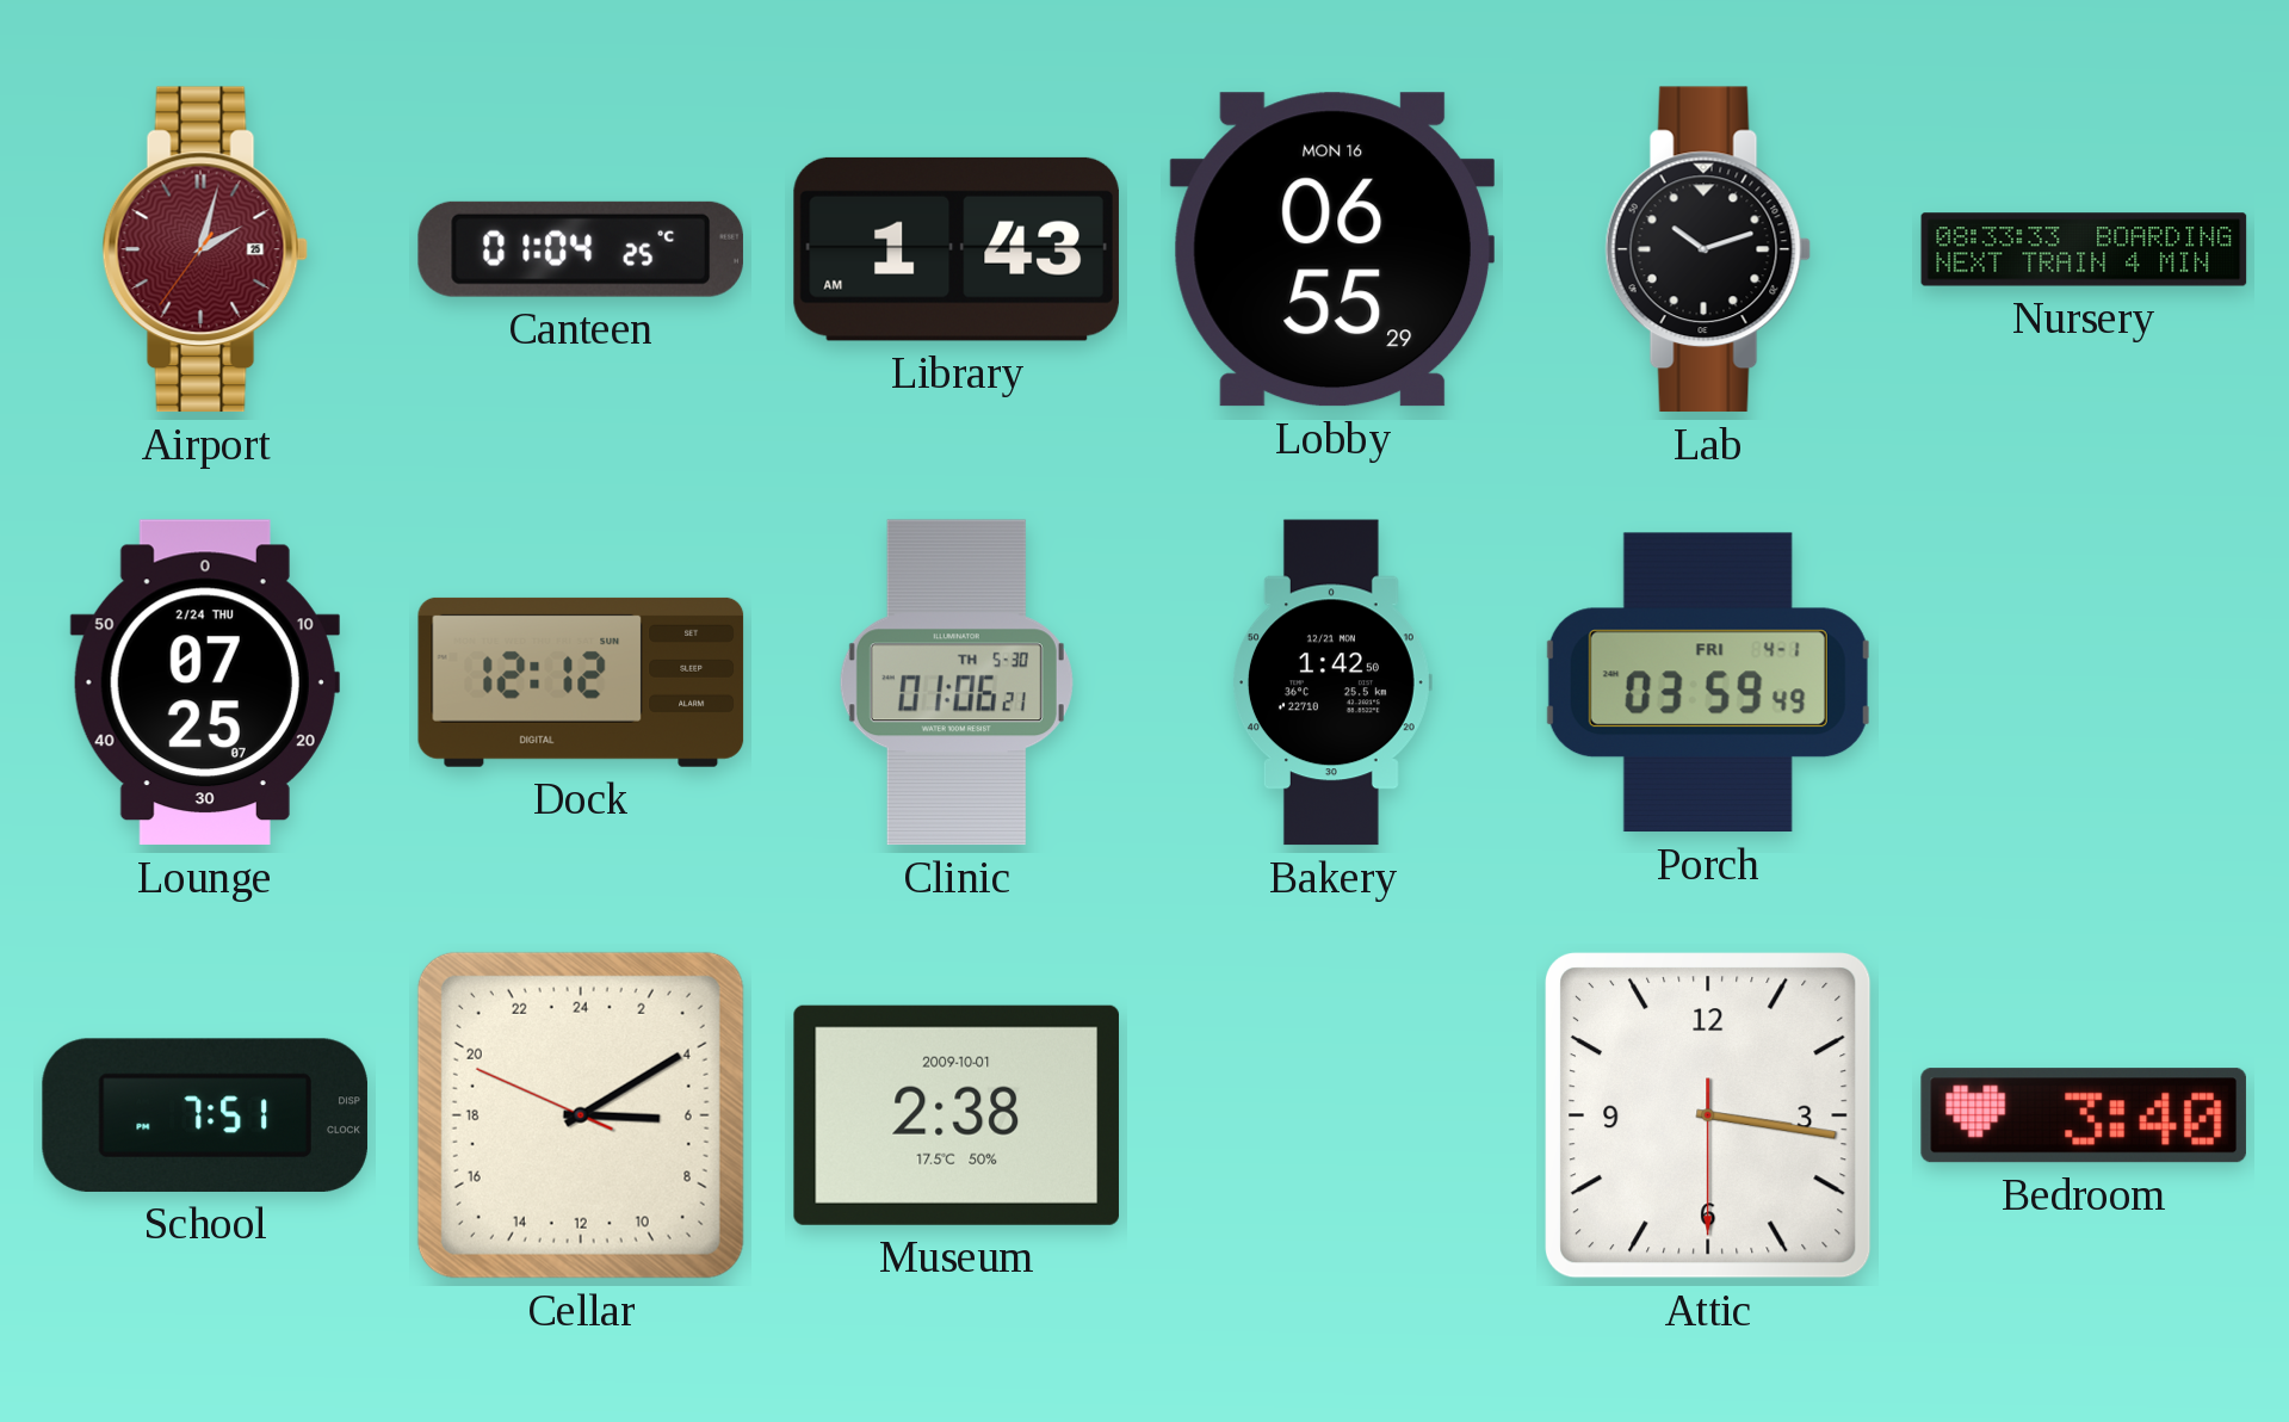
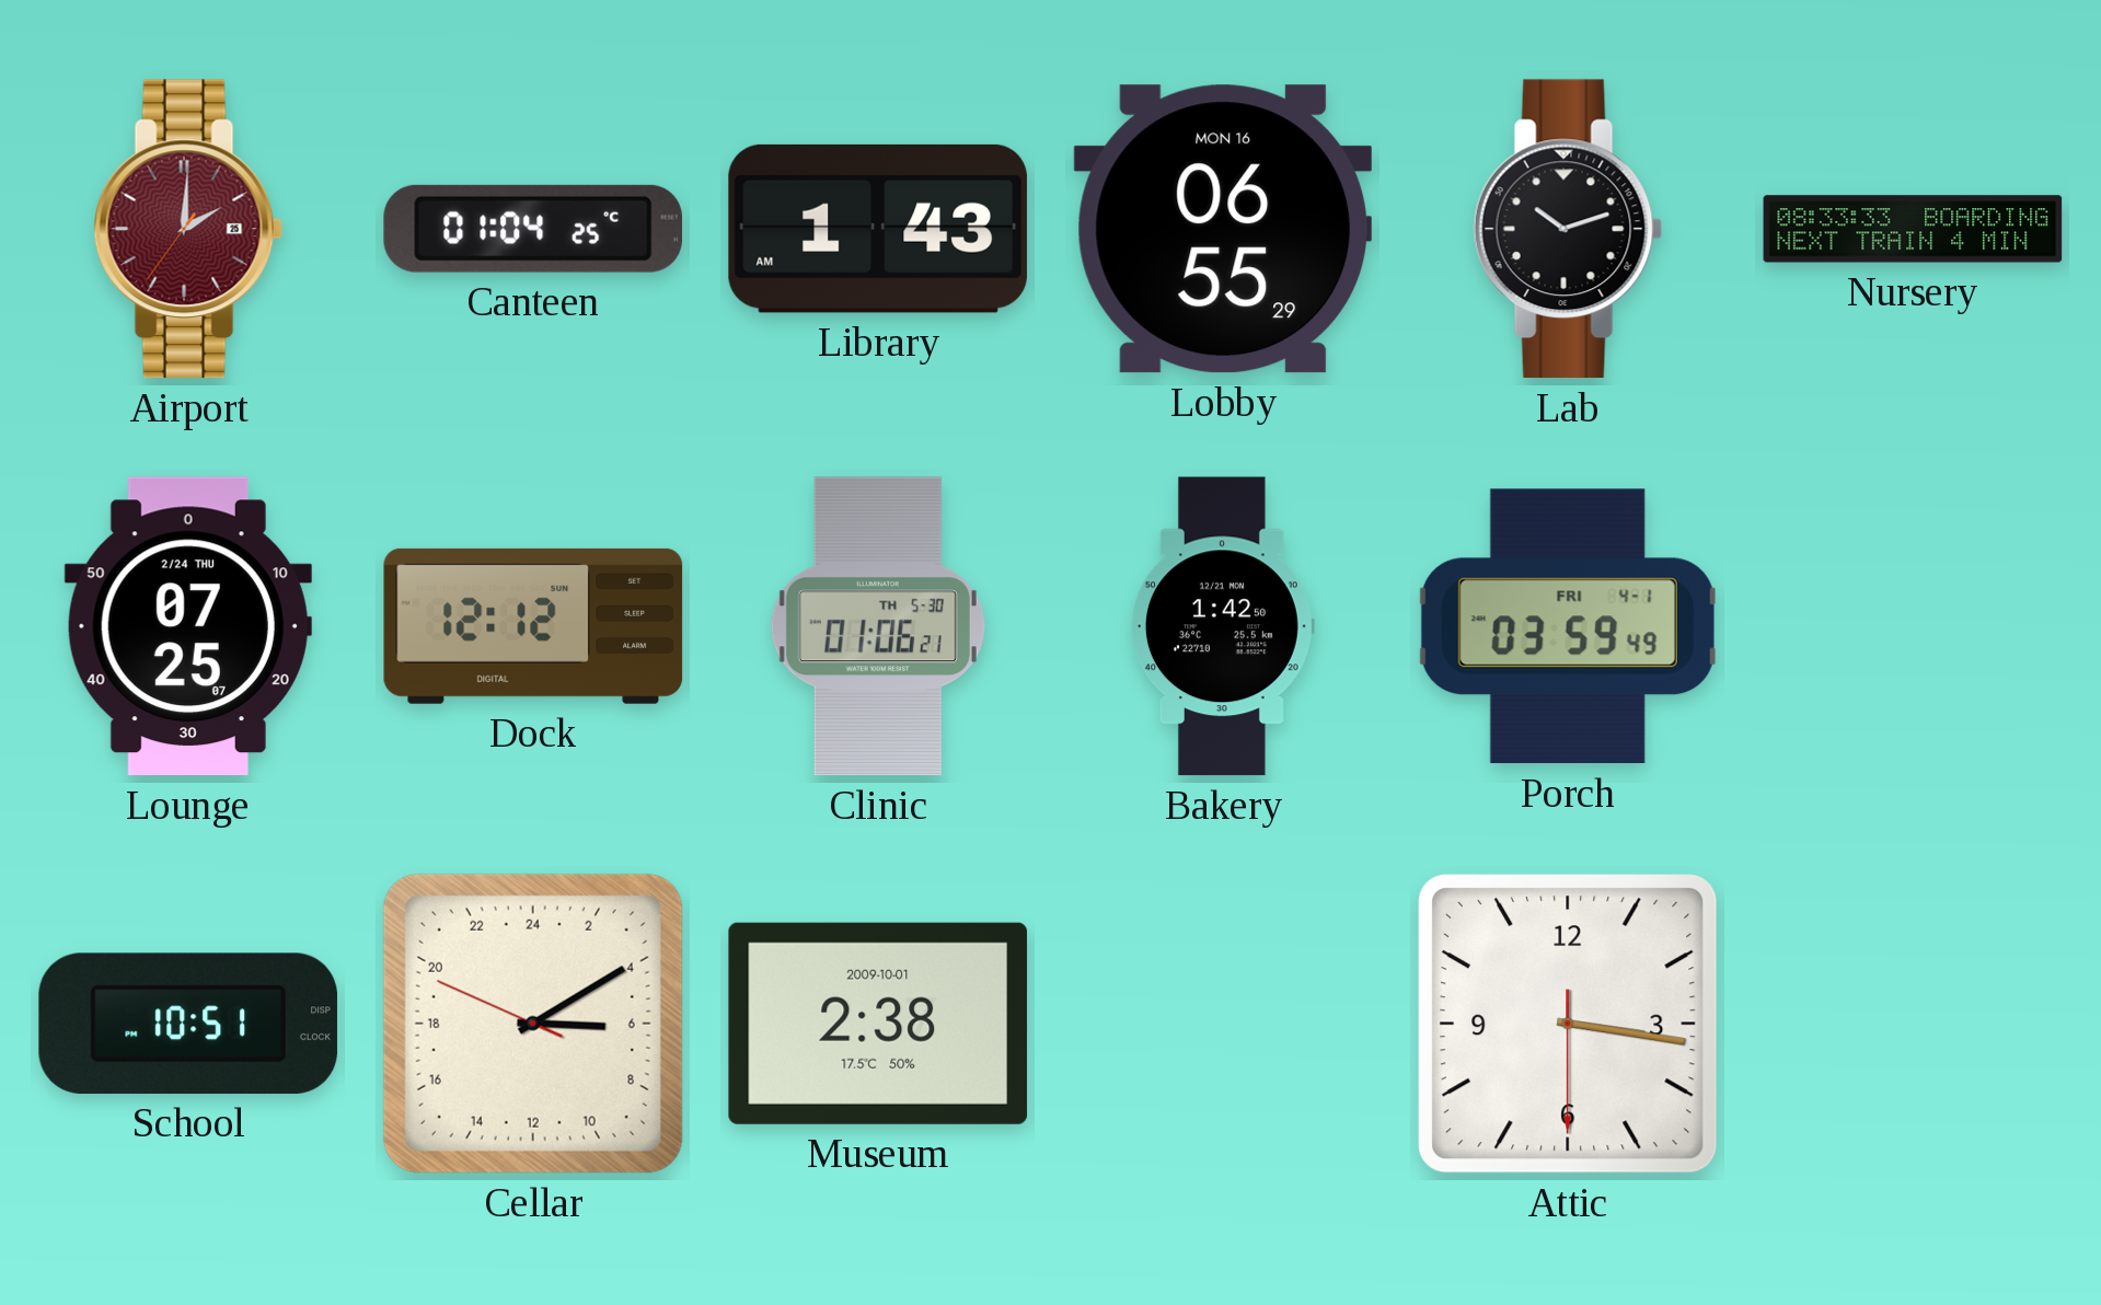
Airport: 2:02 -> 2:00
School: 7:51 -> 10:51
Bedroom: 3:40 -> none
